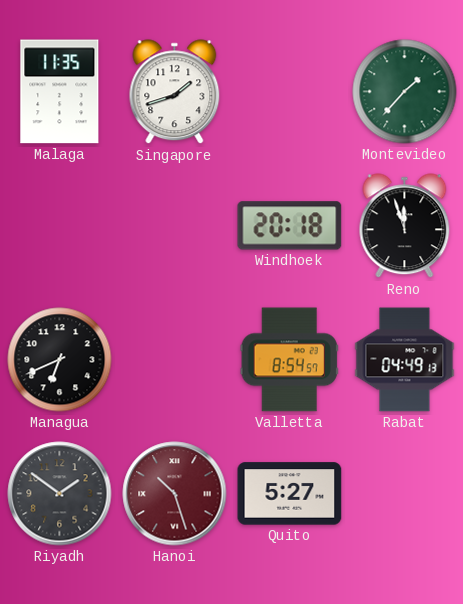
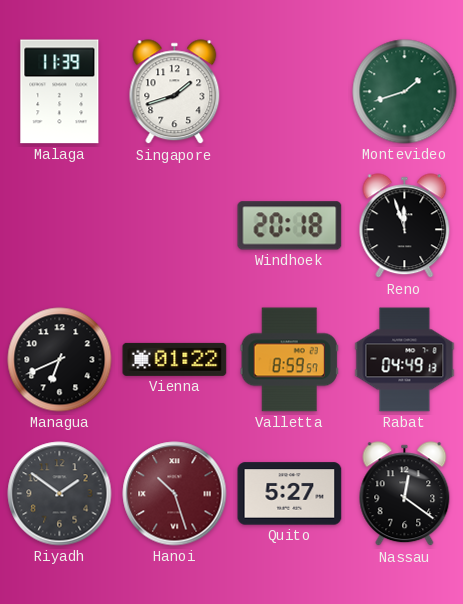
Malaga: 11:35 -> 11:39
Montevideo: 1:37 -> 1:42
Vienna: none -> 01:22
Valletta: 8:54 -> 8:59
Nassau: none -> 12:21
